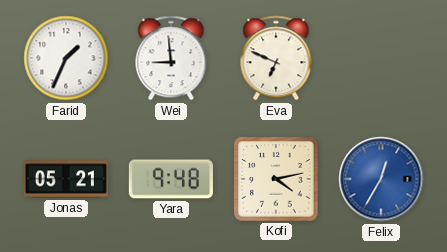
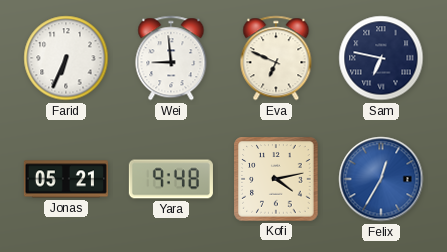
Farid: 1:34 -> 6:34
Sam: none -> 6:47
